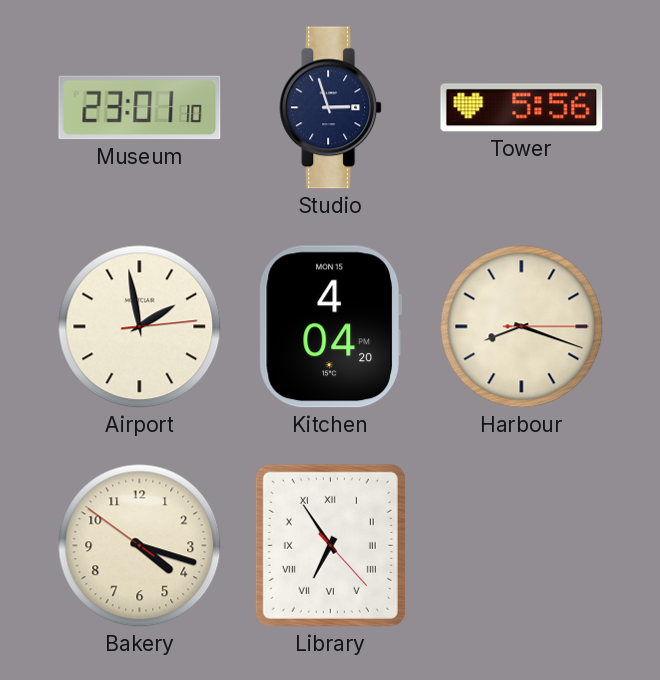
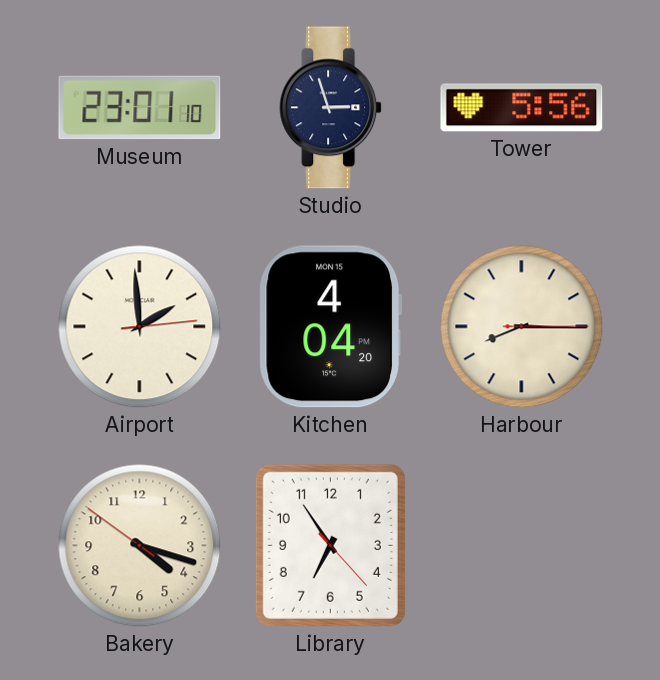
Airport: 1:58 -> 1:59
Harbour: 8:18 -> 8:15
Library numerals: Roman -> Arabic
